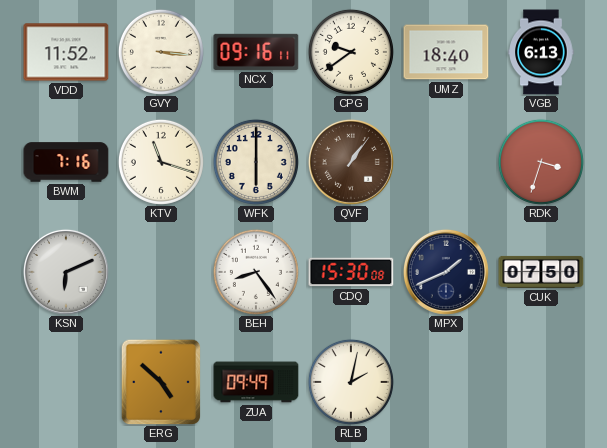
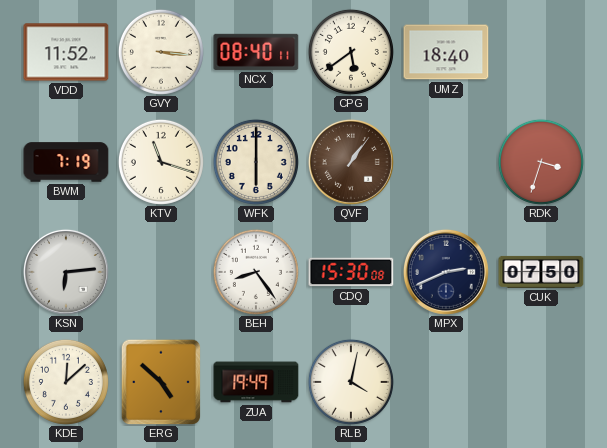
NCX: 09:16 -> 08:40
CPG: 9:39 -> 5:39
VGB: 6:13 -> none
BWM: 7:16 -> 7:19
KSN: 6:11 -> 6:14
MPX: 1:41 -> 2:41
KDE: none -> 12:08
ZUA: 09:49 -> 19:49
RLB: 2:02 -> 4:02
